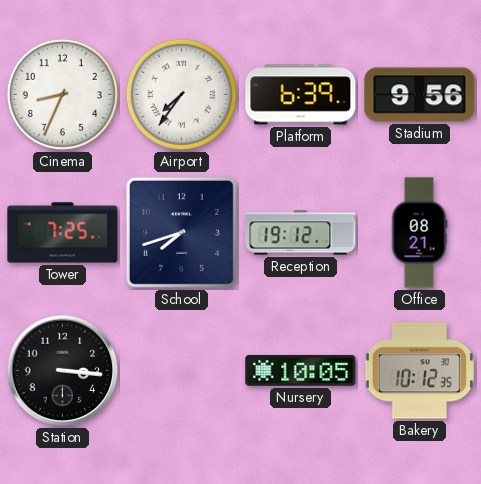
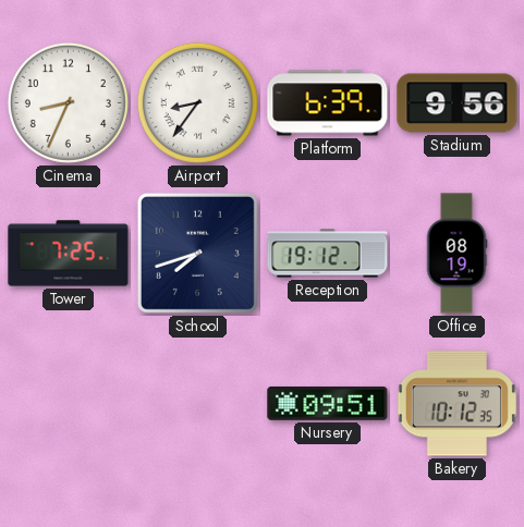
Airport: 7:36 -> 8:36
Office: 08:21 -> 08:19
Station: 3:16 -> none
Nursery: 10:05 -> 09:51
